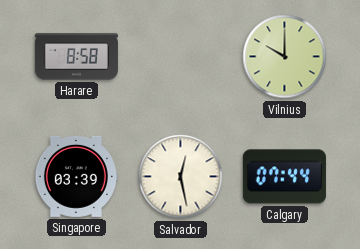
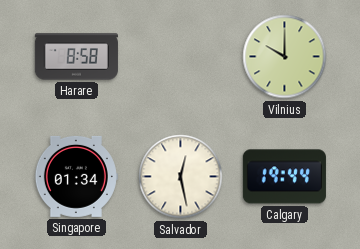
Singapore: 03:39 -> 01:34
Calgary: 07:44 -> 19:44
